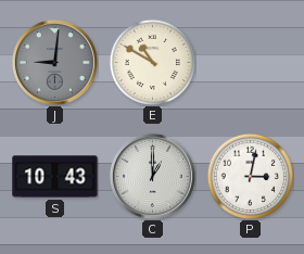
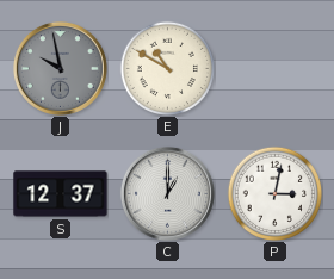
J: 9:01 -> 9:58
S: 10:43 -> 12:37
